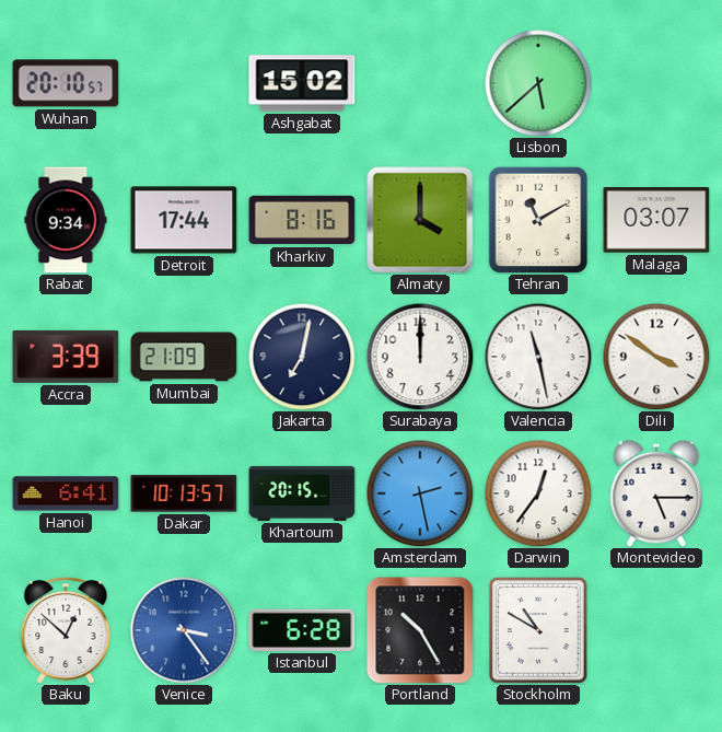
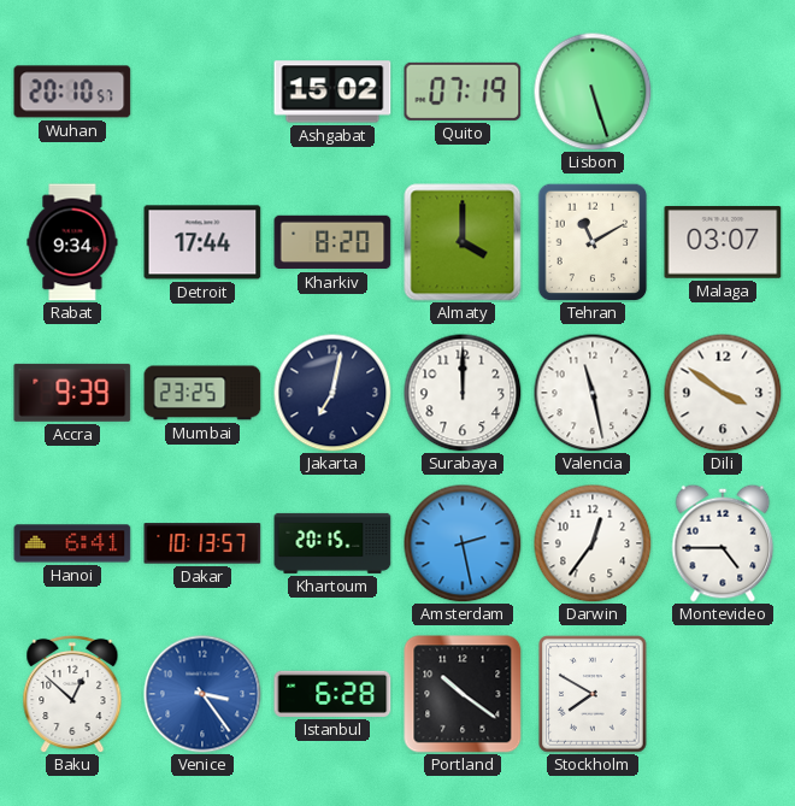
Quito: none -> 07:19
Lisbon: 5:38 -> 5:27
Kharkiv: 8:16 -> 8:20
Accra: 3:39 -> 9:39
Mumbai: 21:09 -> 23:25
Montevideo: 5:15 -> 4:45
Portland: 10:25 -> 10:21
Stockholm: 10:50 -> 7:50
